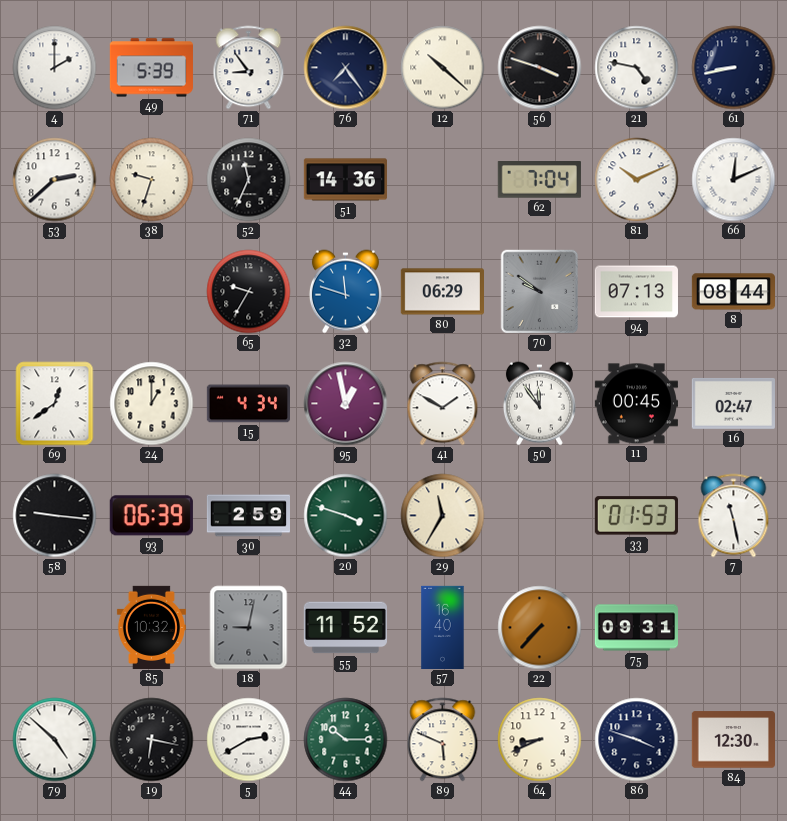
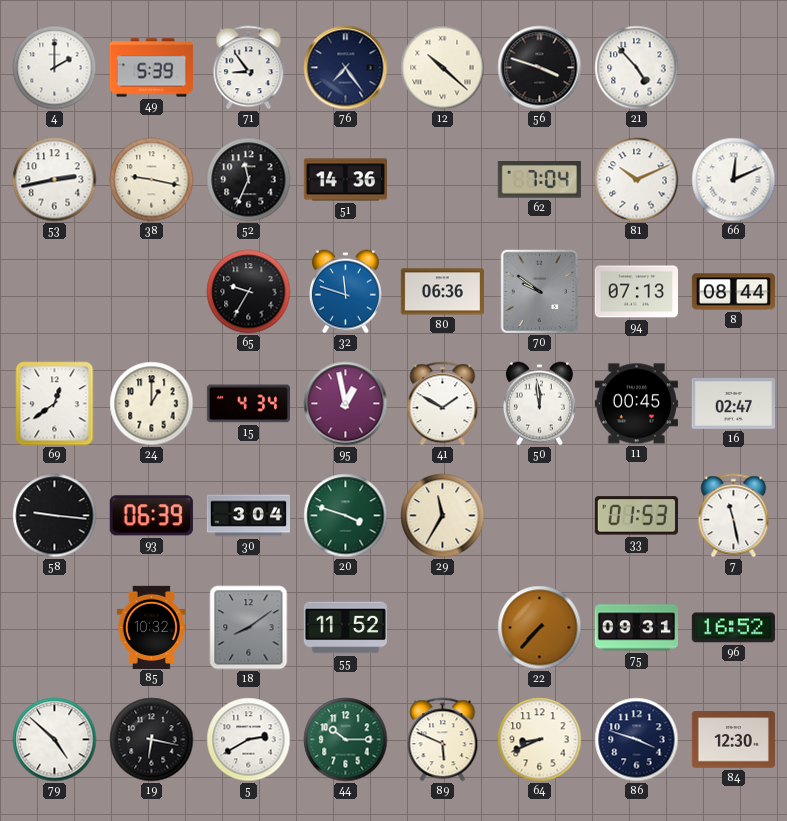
21: 4:47 -> 4:53
61: 8:43 -> none
53: 2:38 -> 2:43
38: 9:33 -> 9:17
80: 06:29 -> 06:36
50: 11:54 -> 11:59
30: 2:59 -> 3:04
18: 9:02 -> 8:09
57: 16:40 -> none
96: none -> 16:52
